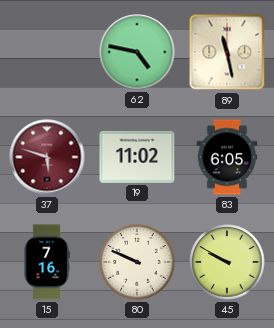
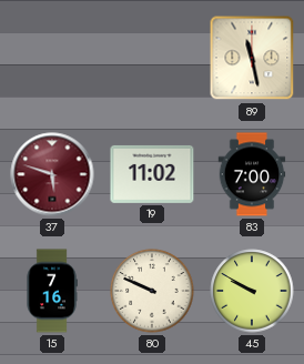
62: 4:47 -> none
83: 6:05 -> 7:00
